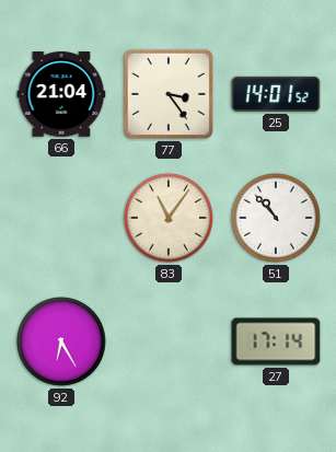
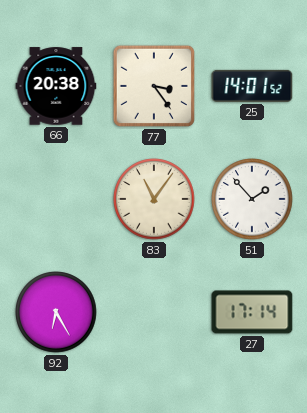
66: 21:04 -> 20:38
51: 10:53 -> 1:53
